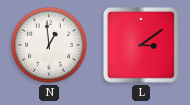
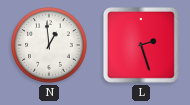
L: 3:09 -> 2:27
